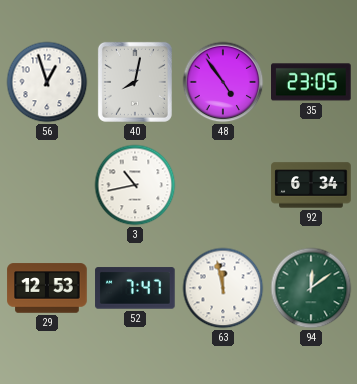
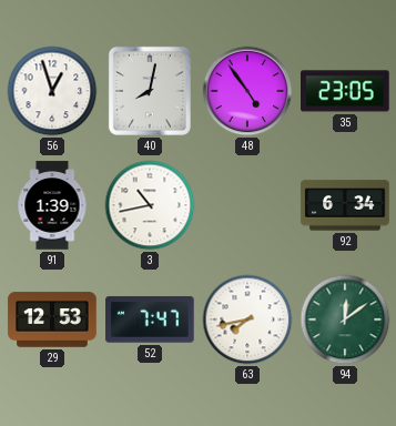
91: none -> 1:39
63: 11:58 -> 7:43
